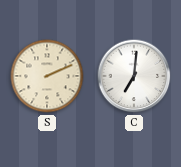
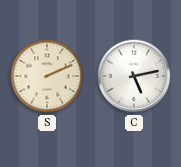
C: 7:01 -> 5:13
